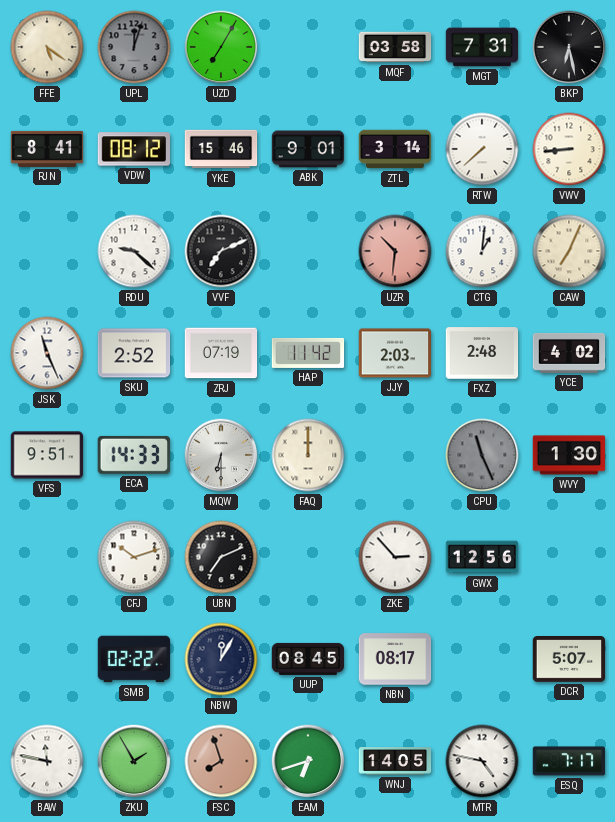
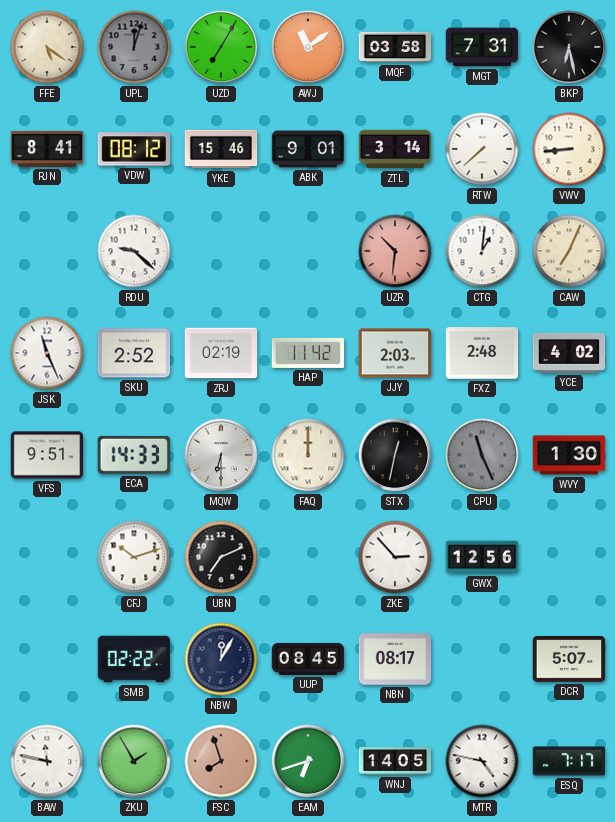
AWJ: none -> 11:09
VVF: 7:11 -> none
ZRJ: 07:19 -> 02:19
STX: none -> 12:32
